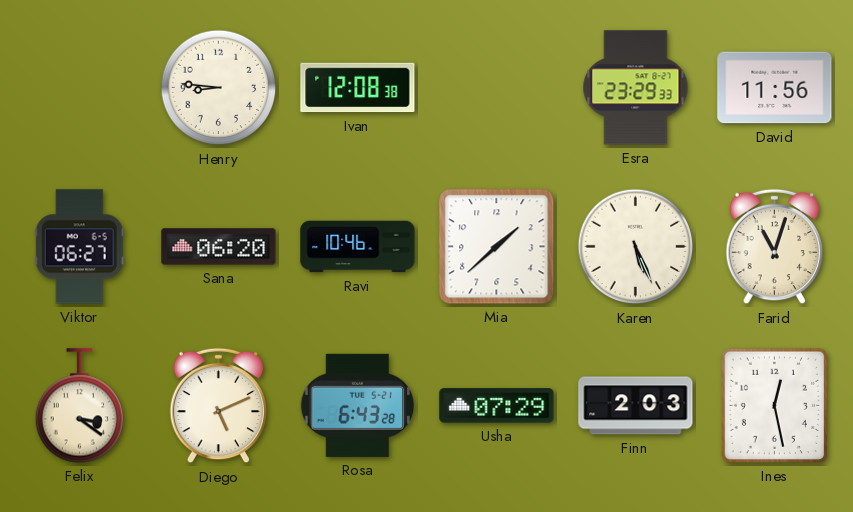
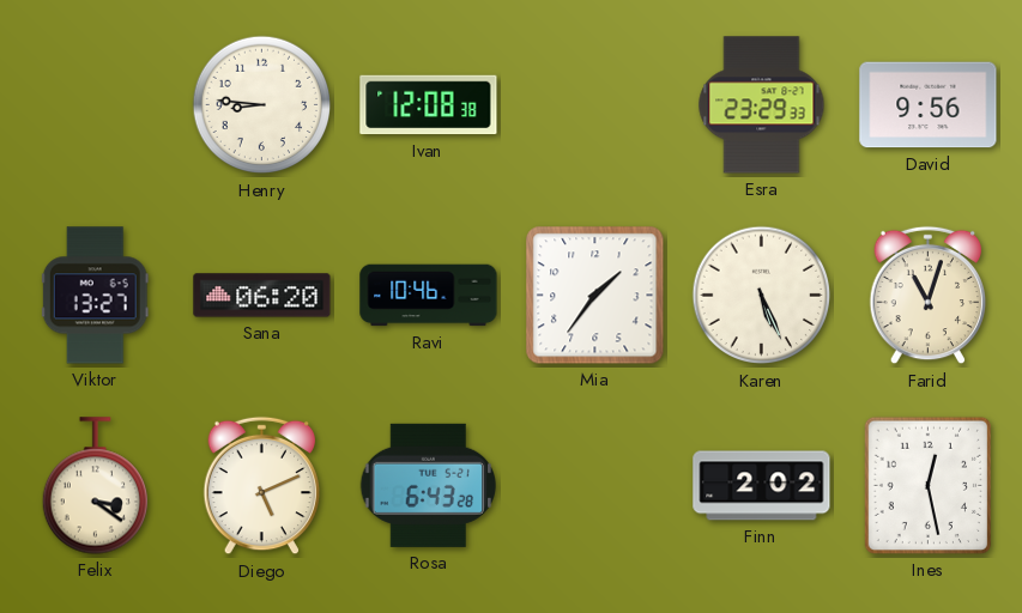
David: 11:56 -> 9:56
Viktor: 06:27 -> 13:27
Mia: 1:38 -> 1:36
Usha: 07:29 -> none
Finn: 2:03 -> 2:02
